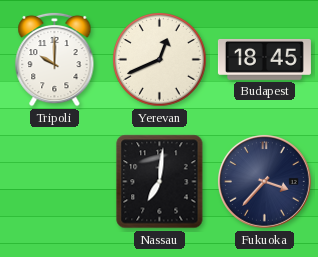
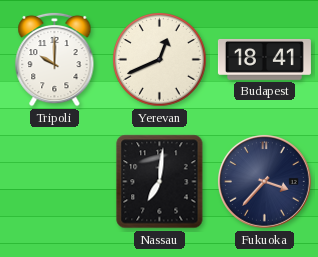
Budapest: 18:45 -> 18:41
